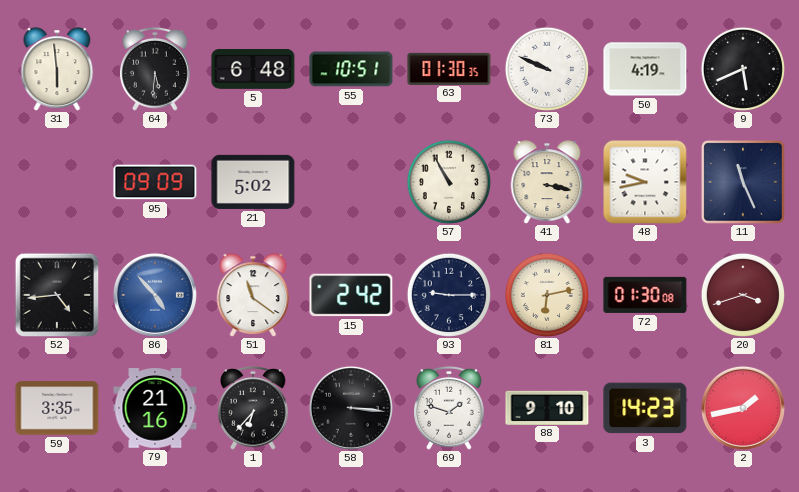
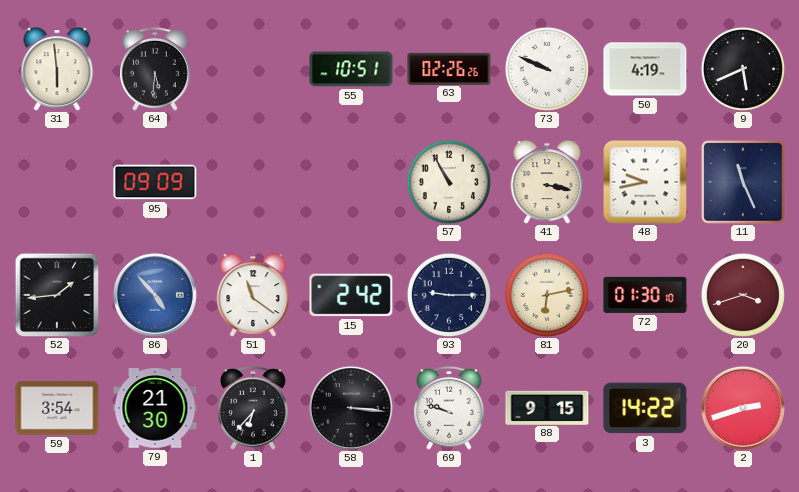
5: 6:48 -> none
63: 01:30 -> 02:26
21: 5:02 -> none
52: 4:44 -> 1:44
72: 01:30:08 -> 01:30:10
59: 3:35 -> 3:54
79: 21:16 -> 21:30
69: 1:48 -> 9:48
88: 9:10 -> 9:15
3: 14:23 -> 14:22
2: 1:43 -> 2:42
